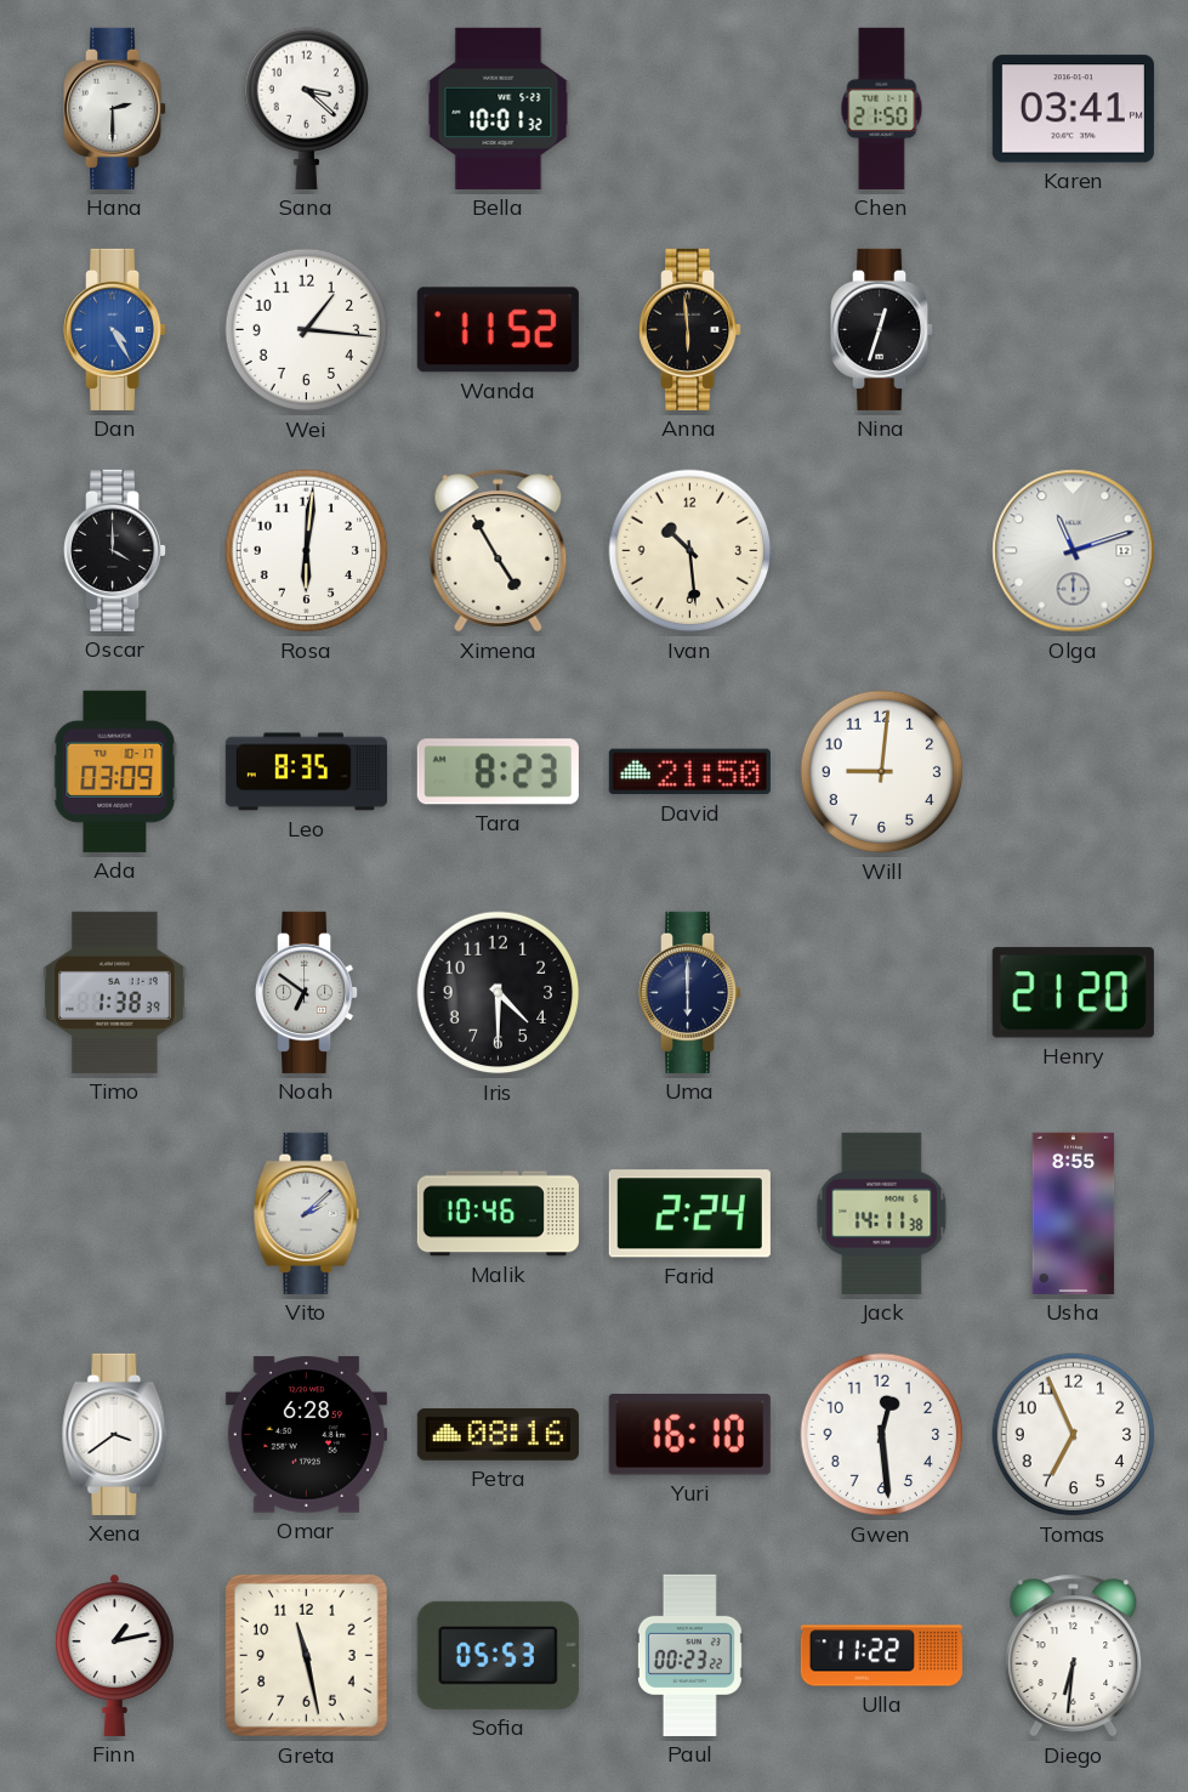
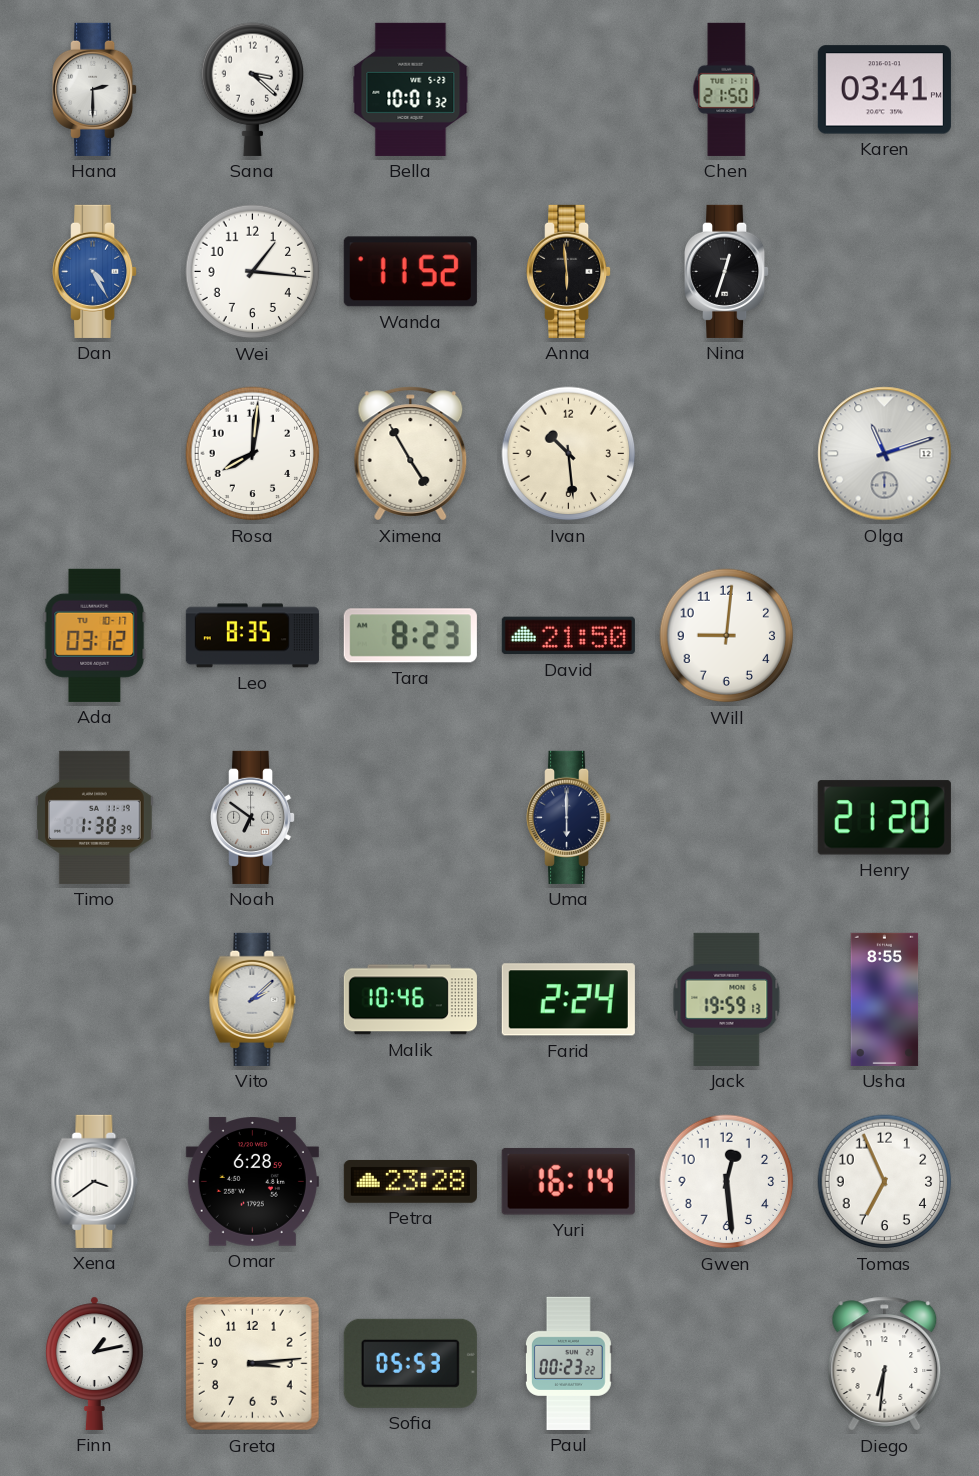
Oscar: 4:00 -> none
Rosa: 6:01 -> 8:01
Ada: 03:09 -> 03:12
Iris: 4:30 -> none
Jack: 14:11 -> 19:59
Petra: 08:16 -> 23:28
Yuri: 16:10 -> 16:14
Greta: 11:28 -> 3:14
Ulla: 11:22 -> none
